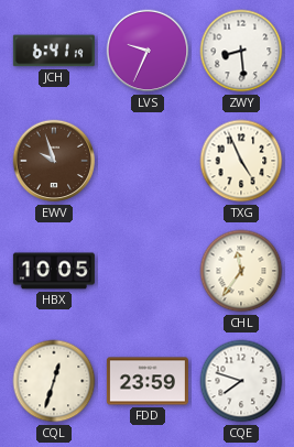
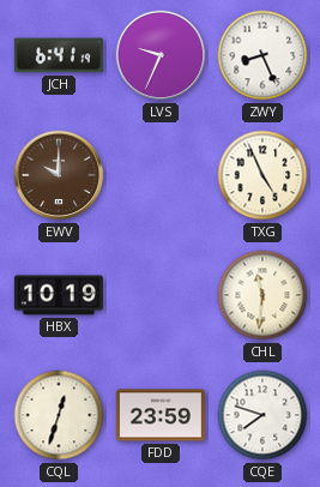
ZWY: 8:29 -> 8:26
EWV: 9:57 -> 10:00
HBX: 10:05 -> 10:19
CHL: 11:36 -> 11:31
